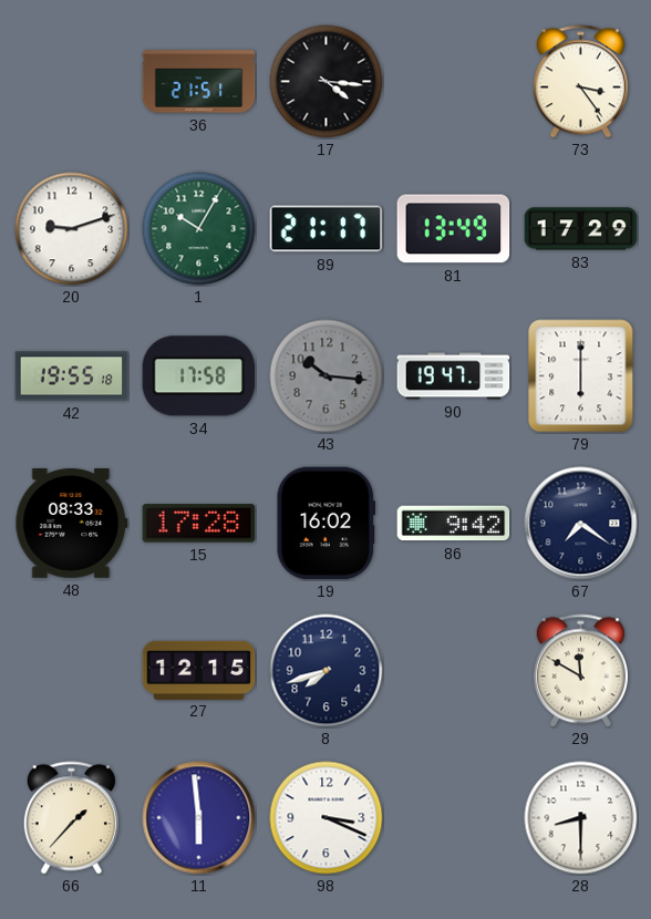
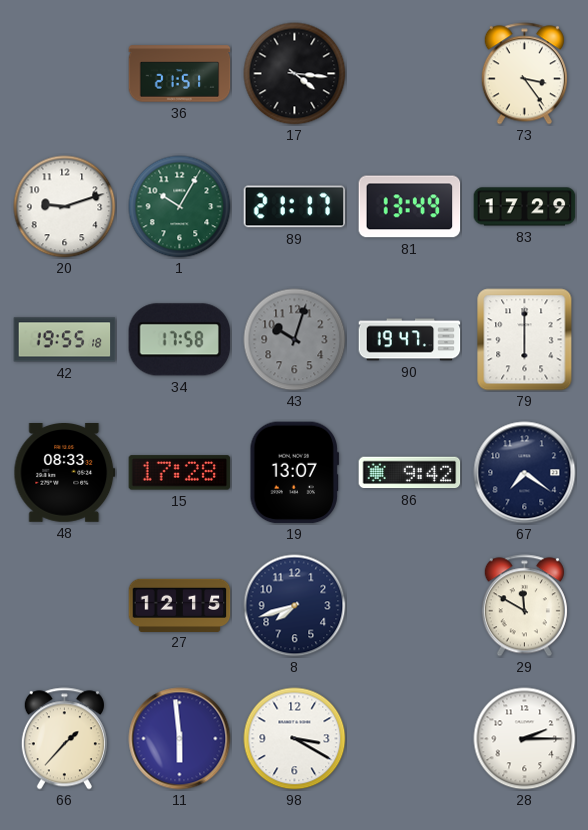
43: 10:16 -> 10:03
19: 16:02 -> 13:07
98: 3:19 -> 3:20
28: 8:30 -> 2:15
